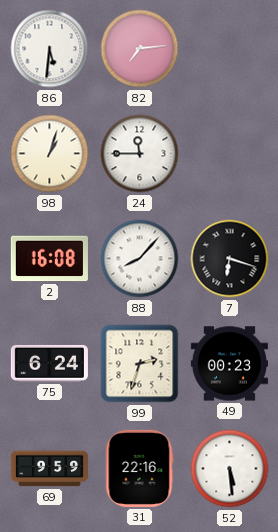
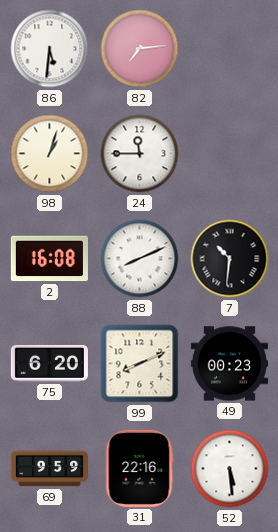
88: 8:07 -> 8:11
7: 6:18 -> 10:31
75: 6:24 -> 6:20
99: 2:33 -> 8:11
